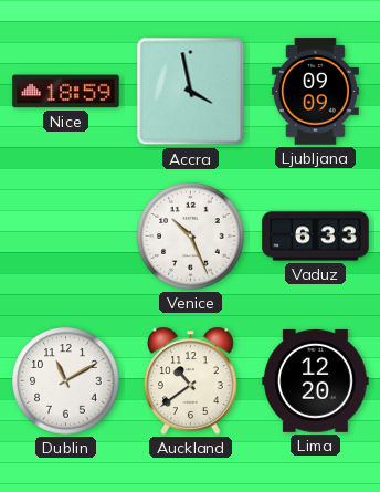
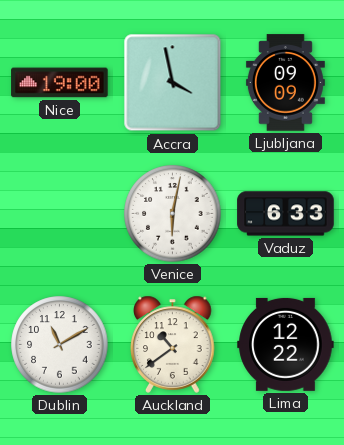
Nice: 18:59 -> 19:00
Venice: 10:26 -> 6:02
Lima: 12:20 -> 12:22
